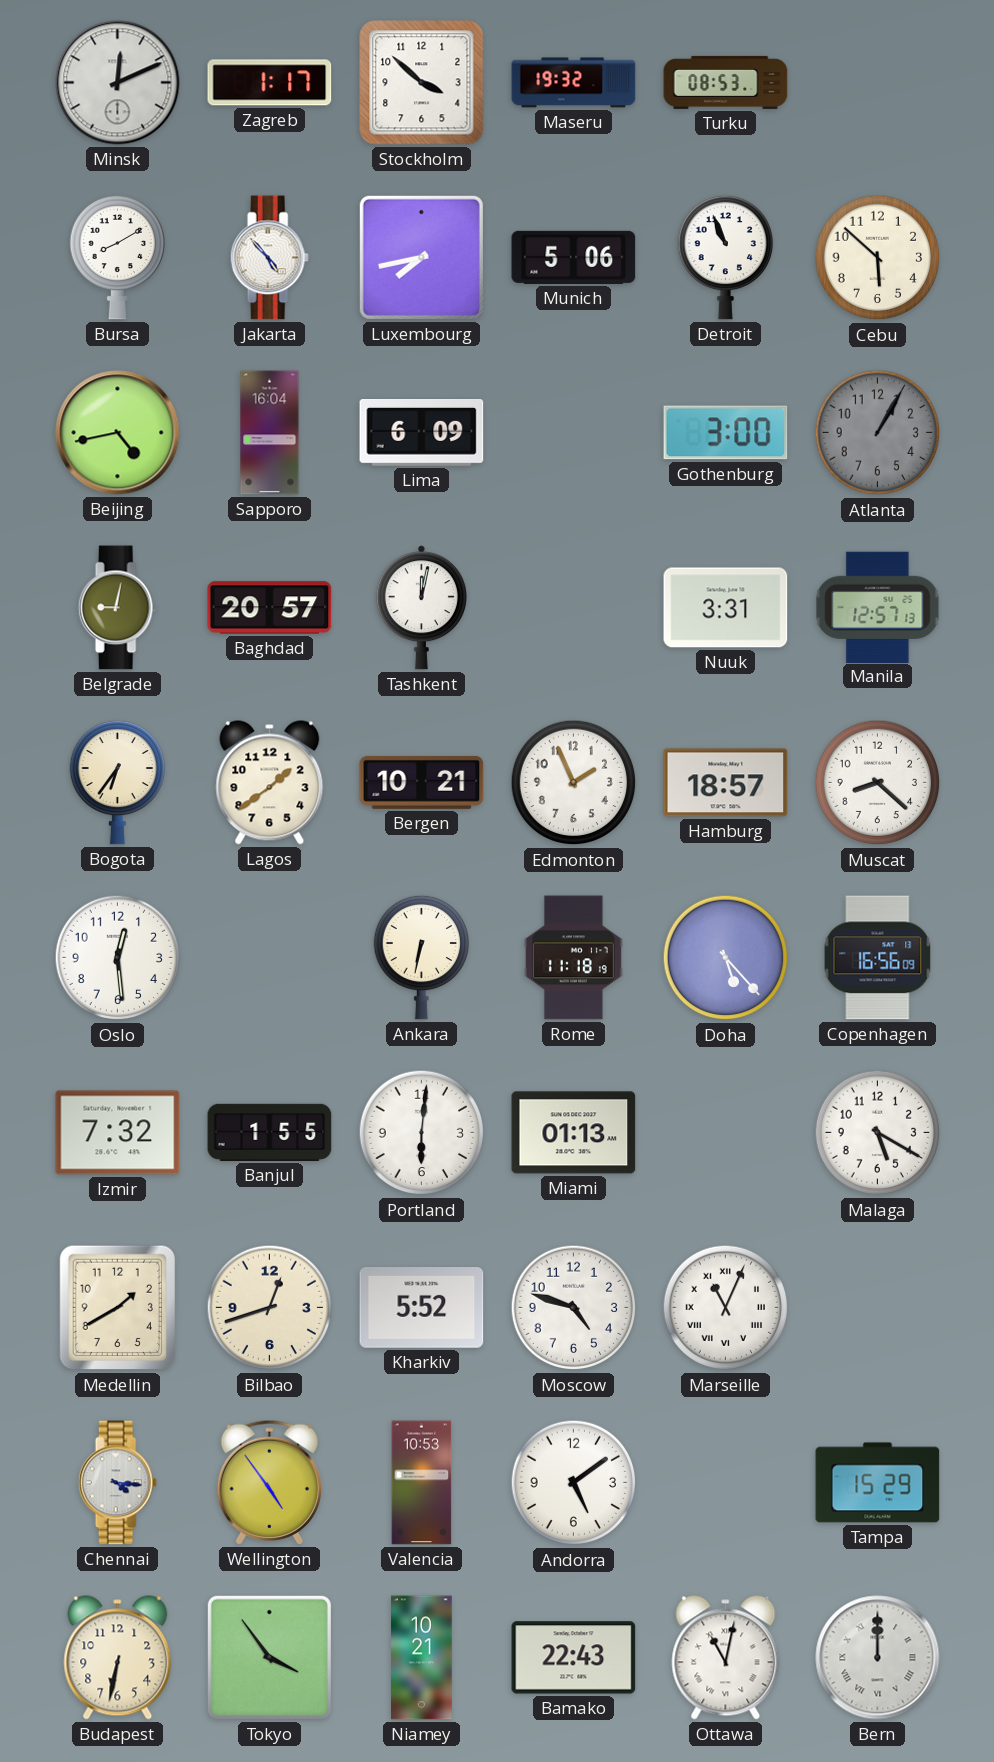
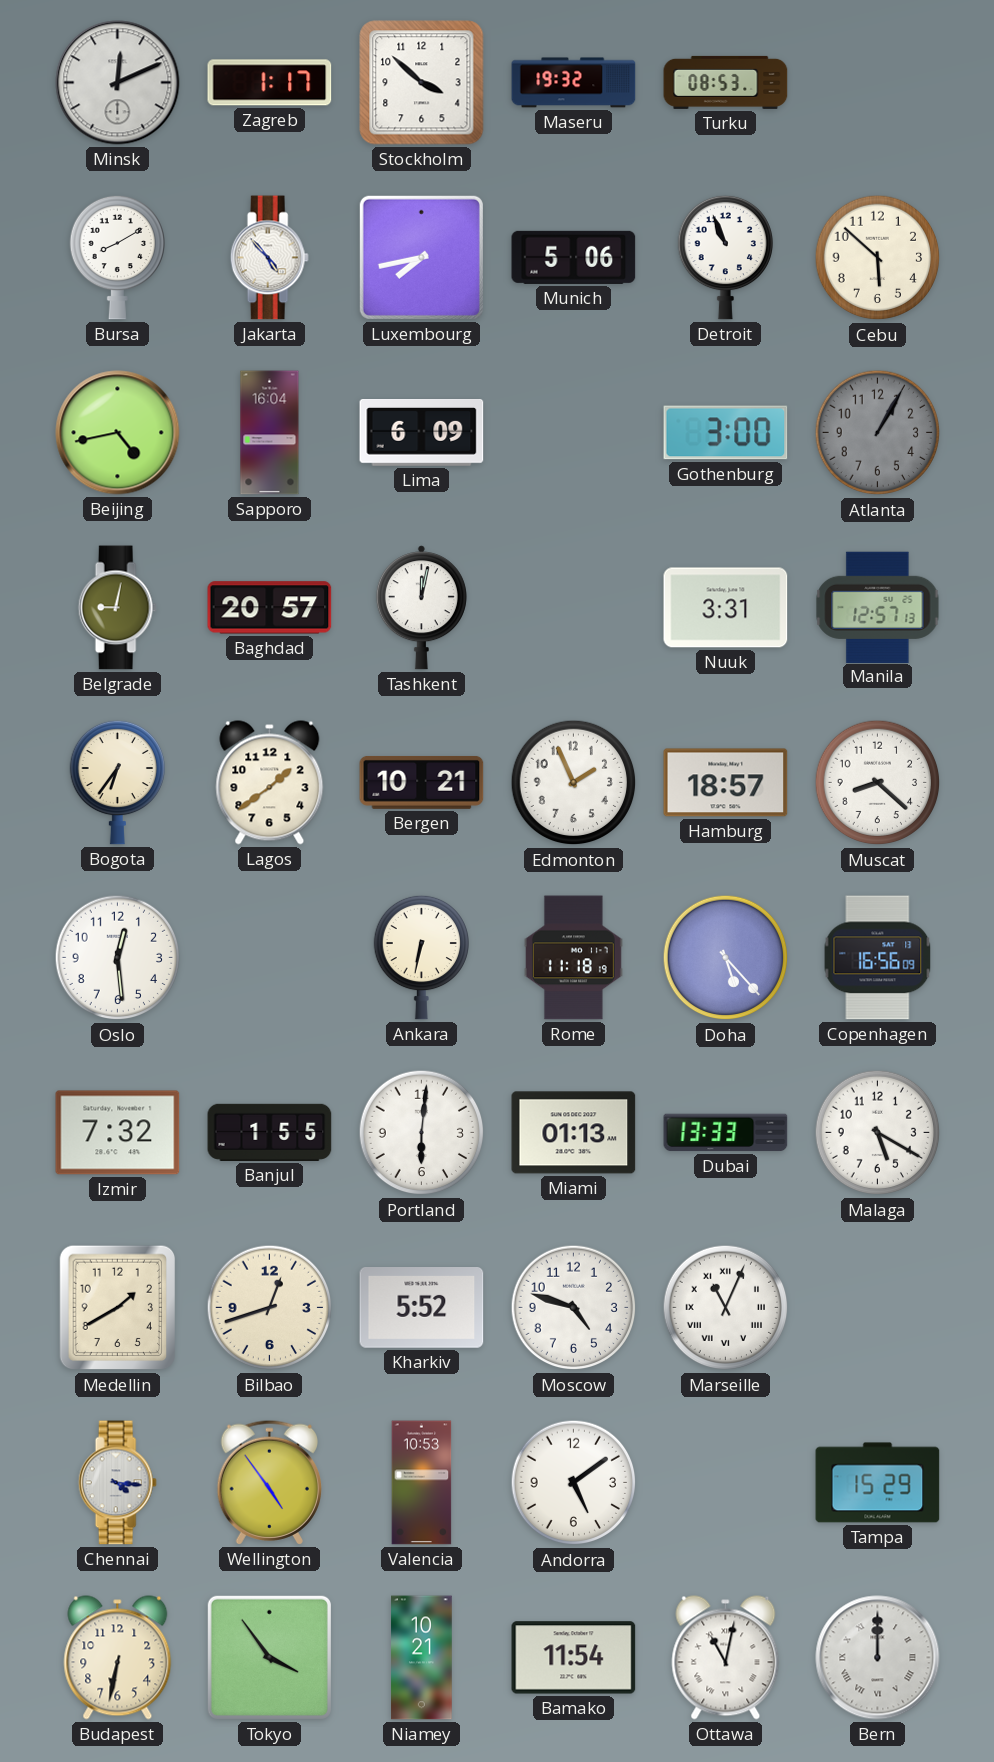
Dubai: none -> 13:33
Bamako: 22:43 -> 11:54
